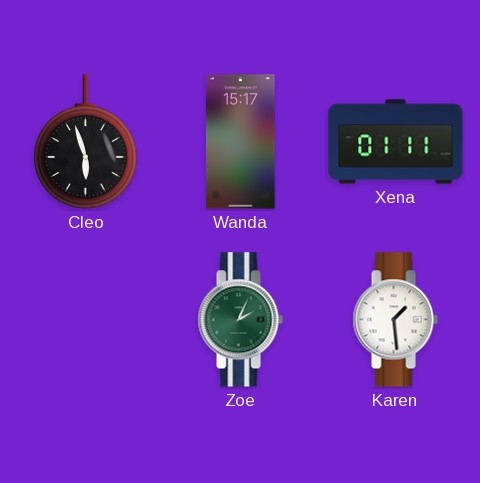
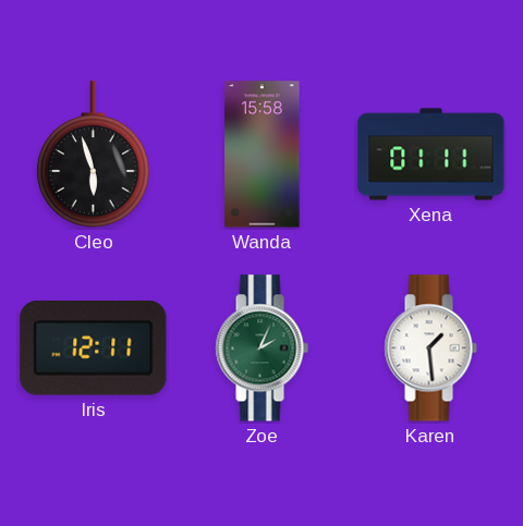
Wanda: 15:17 -> 15:58
Iris: none -> 12:11
